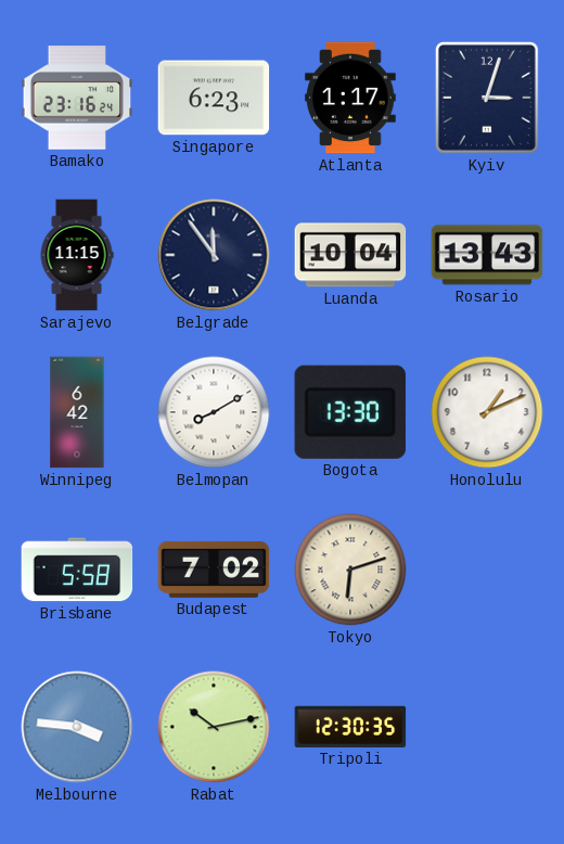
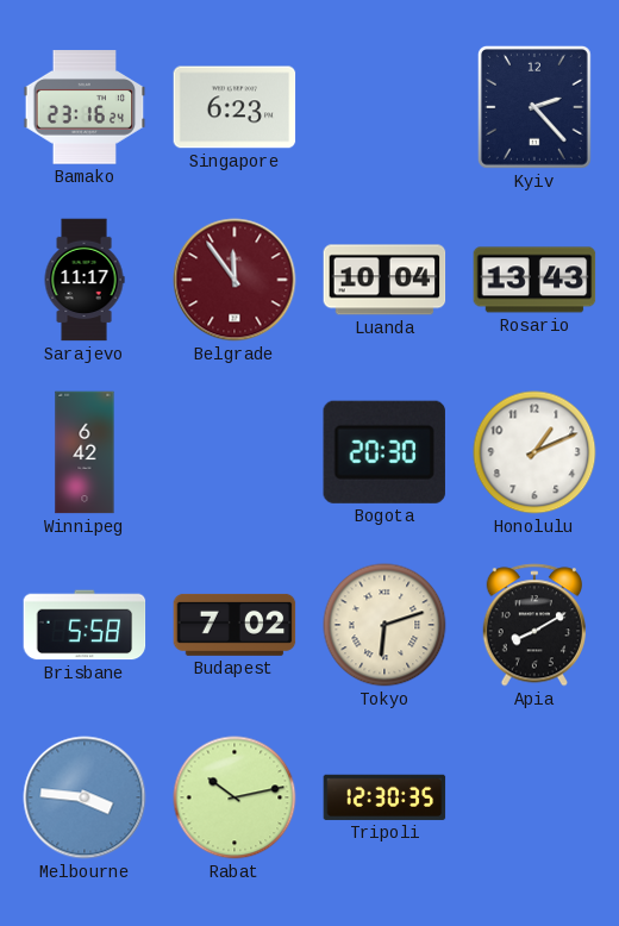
Atlanta: 1:17 -> none
Kyiv: 3:03 -> 2:23
Sarajevo: 11:15 -> 11:17
Belgrade dial: navy -> burgundy
Belmopan: 8:10 -> none
Bogota: 13:30 -> 20:30
Apia: none -> 8:10
